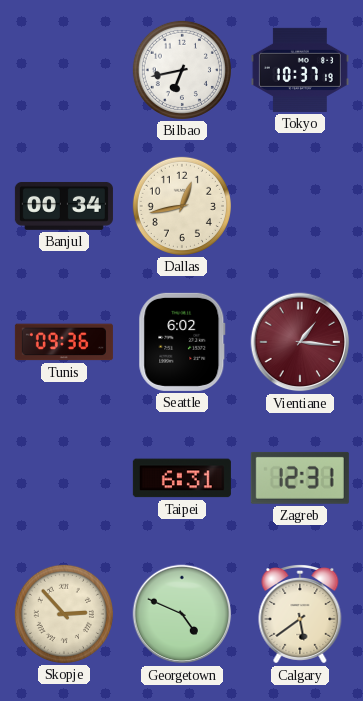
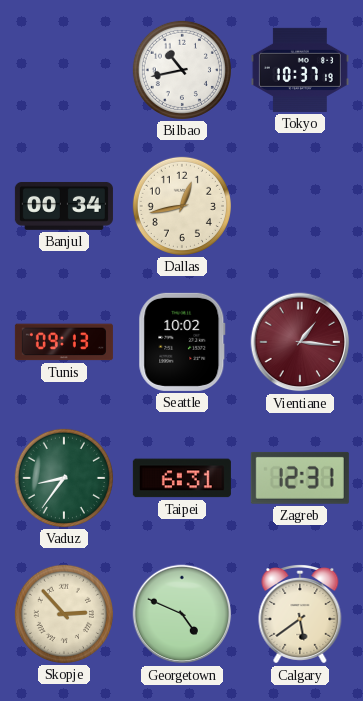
Bilbao: 6:43 -> 10:43
Tunis: 09:36 -> 09:13
Seattle: 6:02 -> 10:02
Vaduz: none -> 8:36
